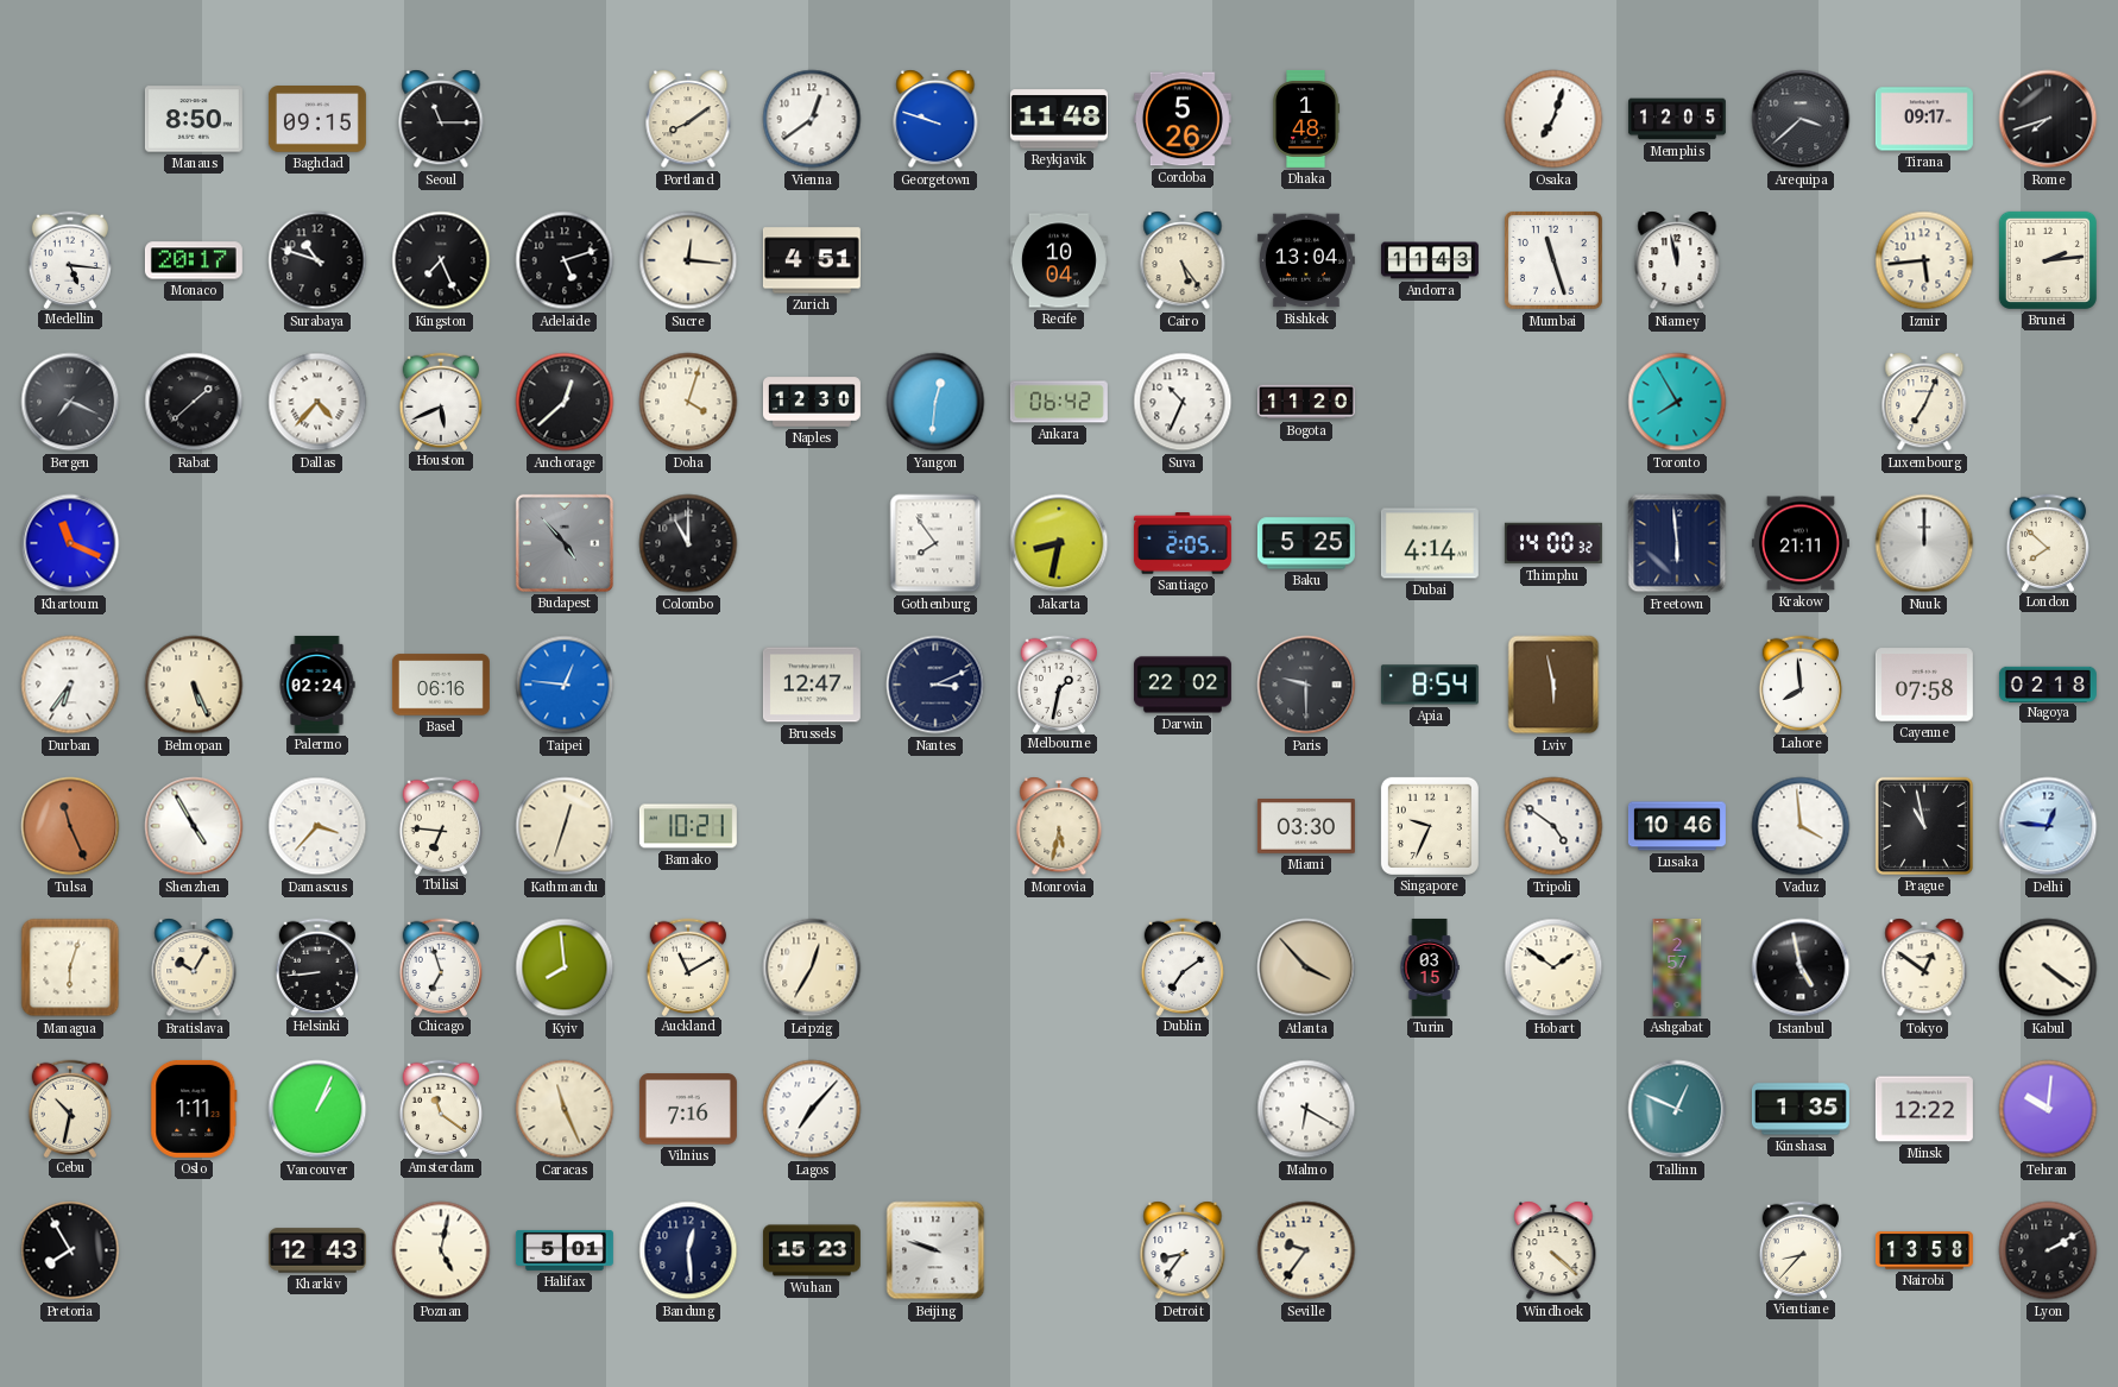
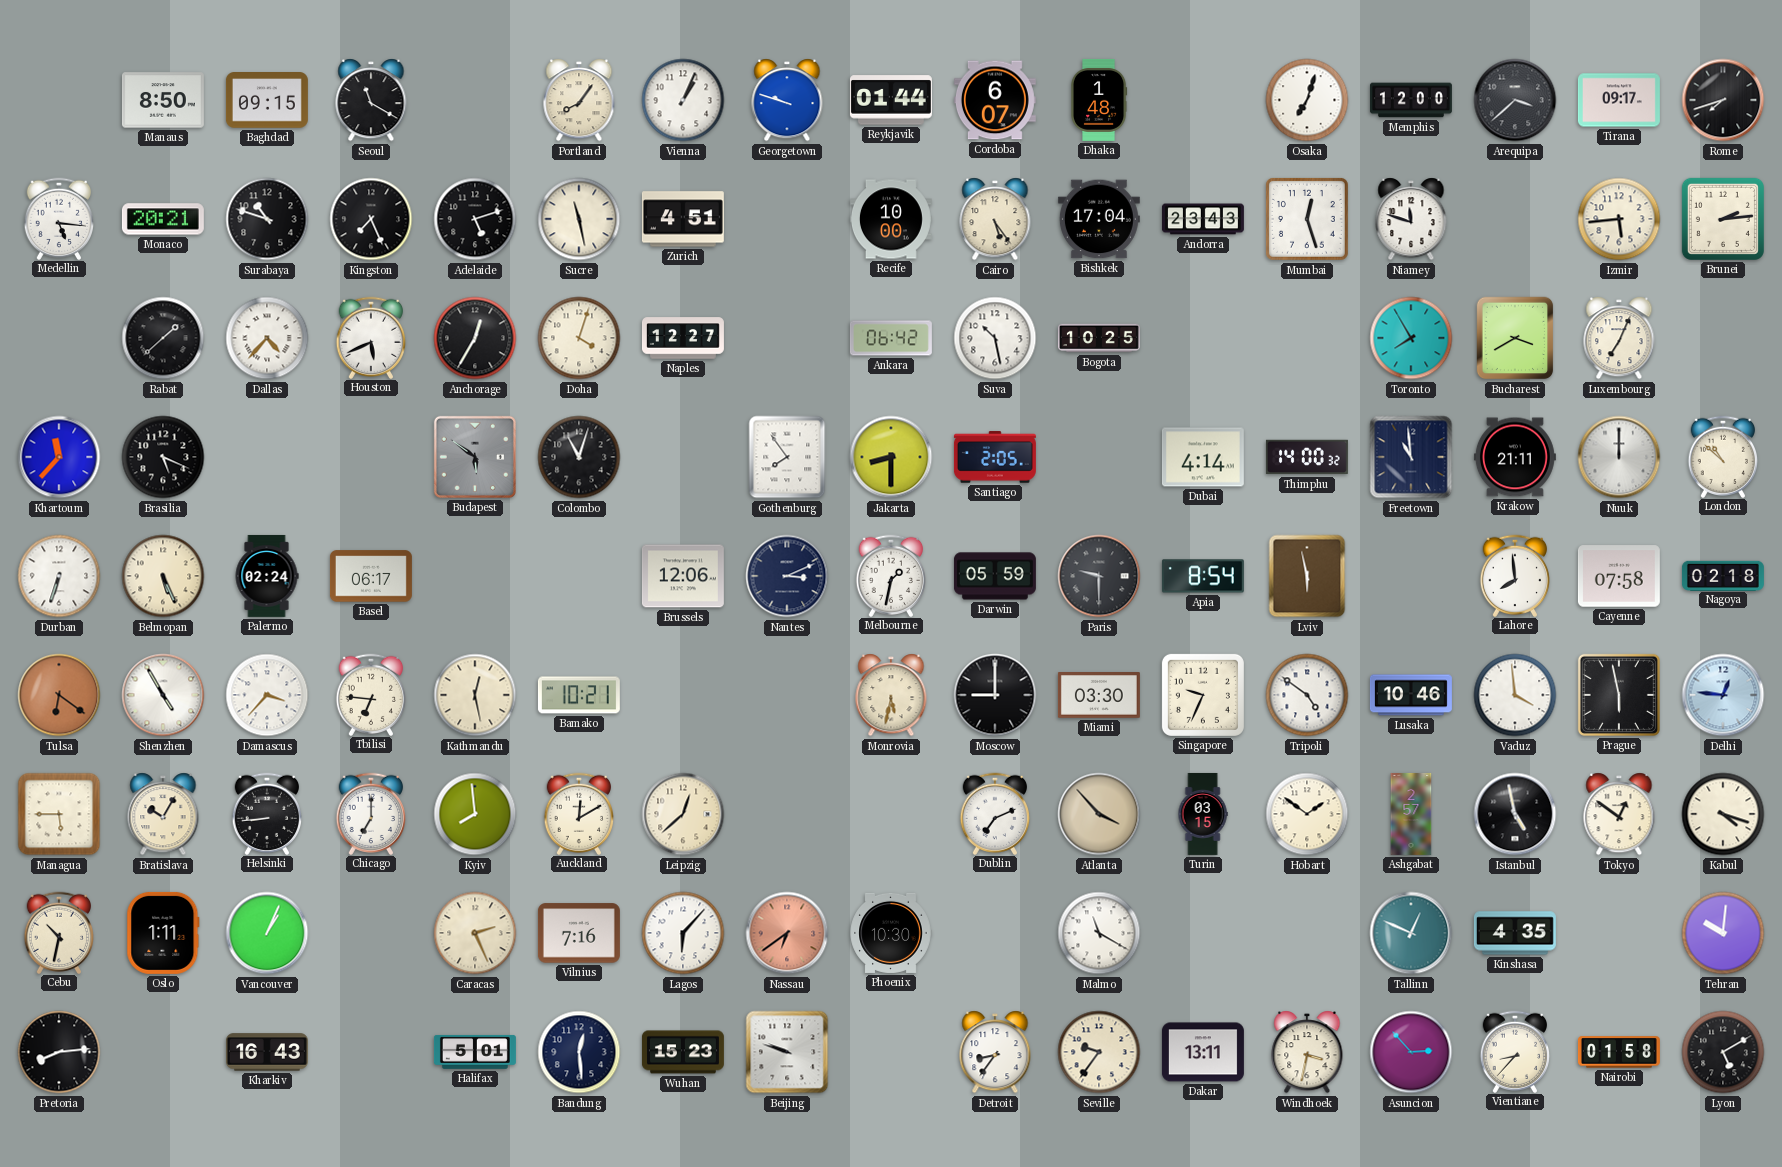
Seoul: 11:15 -> 11:20
Portland: 8:09 -> 8:06
Vienna: 12:39 -> 1:04
Reykjavik: 11:48 -> 01:44
Cordoba: 5:26 -> 6:07
Memphis: 12:05 -> 12:00
Monaco: 20:17 -> 20:21
Sucre: 12:16 -> 11:28
Recife: 10:04 -> 10:00
Bishkek: 13:04 -> 17:04
Andorra: 11:43 -> 23:43
Mumbai: 11:27 -> 12:27
Niamey: 11:58 -> 11:48
Bergen: 7:19 -> none
Anchorage: 12:38 -> 12:35
Naples: 12:30 -> 12:27
Yangon: 12:31 -> none
Suva: 10:34 -> 10:28
Bogota: 11:20 -> 10:25
Bucharest: none -> 3:40
Khartoum: 11:19 -> 11:37
Brasilia: none -> 5:19
Budapest: 4:53 -> 5:51
Colombo: 11:00 -> 11:03
Jakarta: 8:32 -> 8:30
Baku: 5:25 -> none
Freetown: 5:59 -> 10:59
London: 7:52 -> 10:52
Durban: 6:36 -> 6:33
Basel: 06:16 -> 06:17
Taipei: 12:46 -> none
Brussels: 12:47 -> 12:06
Darwin: 22:02 -> 05:59
Tulsa: 11:26 -> 6:21
Kathmandu: 12:33 -> 12:28
Moscow: none -> 9:00
Prague: 10:58 -> 5:58
Managua: 6:03 -> 5:45
Chicago: 6:57 -> 7:00
Auckland: 11:10 -> 12:10
Leipzig: 12:35 -> 12:38
Dublin: 7:09 -> 7:11
Kabul: 4:21 -> 4:18
Amsterdam: 11:21 -> none
Caracas: 11:26 -> 2:26
Lagos: 7:07 -> 6:07
Nassau: none -> 6:39
Phoenix: none -> 10:30
Malmo: 6:20 -> 11:20
Kinshasa: 1:35 -> 4:35
Minsk: 12:22 -> none
Pretoria: 7:55 -> 8:14
Kharkiv: 12:43 -> 16:43
Poznan: 5:02 -> none
Dakar: none -> 13:11
Windhoek: 4:22 -> 3:32
Asuncion: none -> 2:53
Nairobi: 13:58 -> 01:58
Lyon: 2:10 -> 5:10
